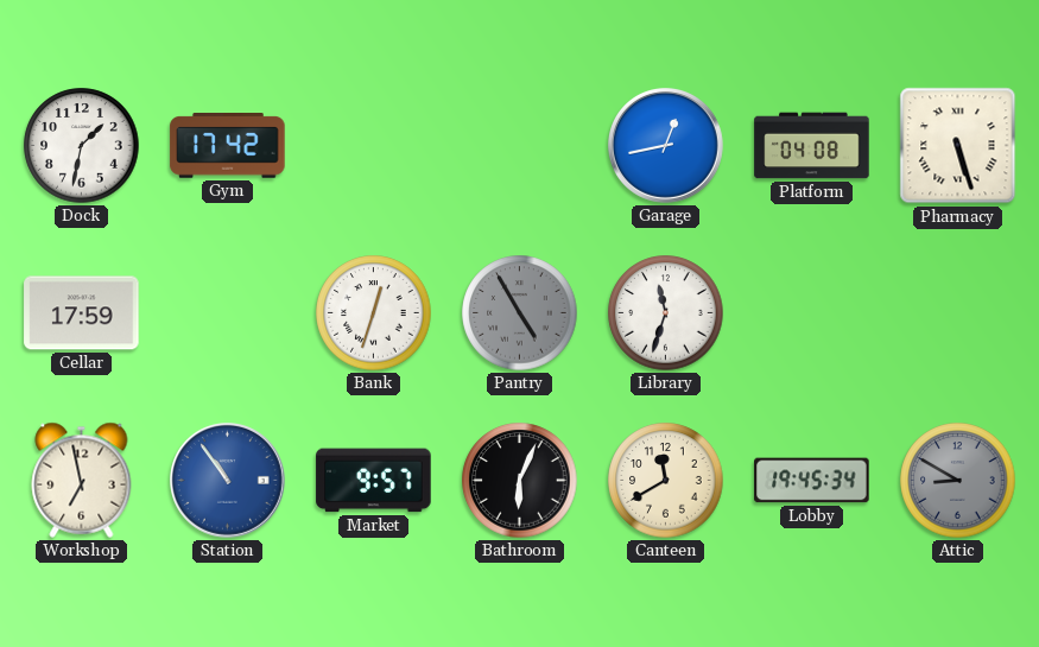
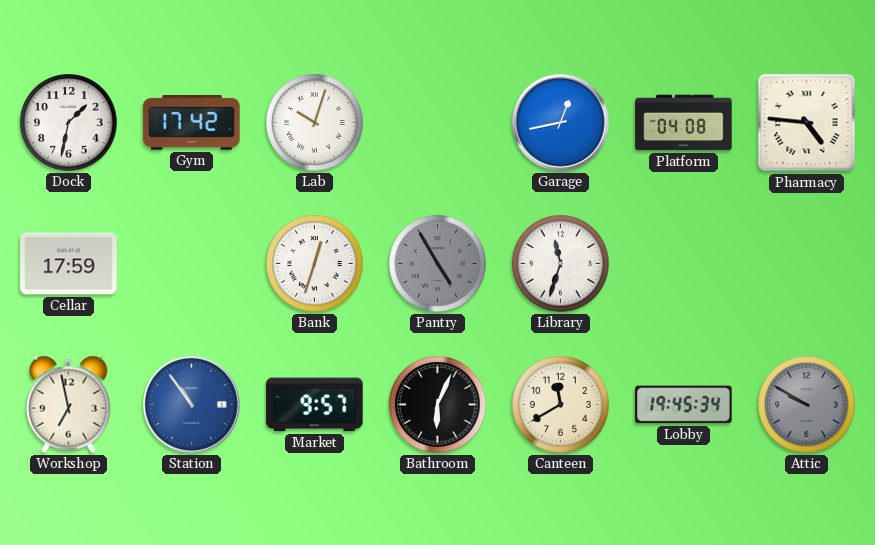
Lab: none -> 10:03
Pharmacy: 5:27 -> 4:46
Attic: 8:50 -> 9:50
